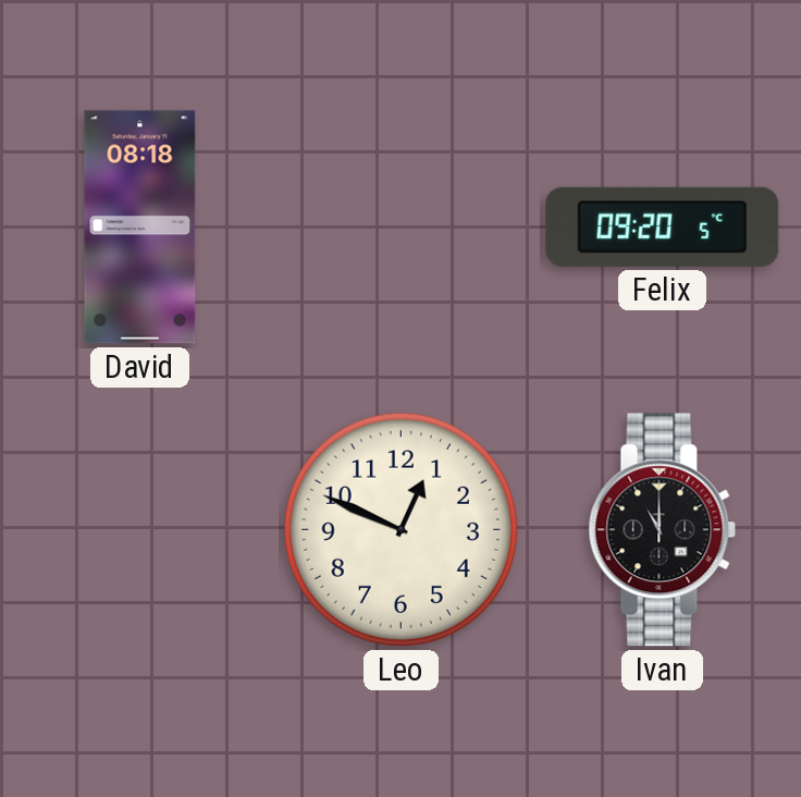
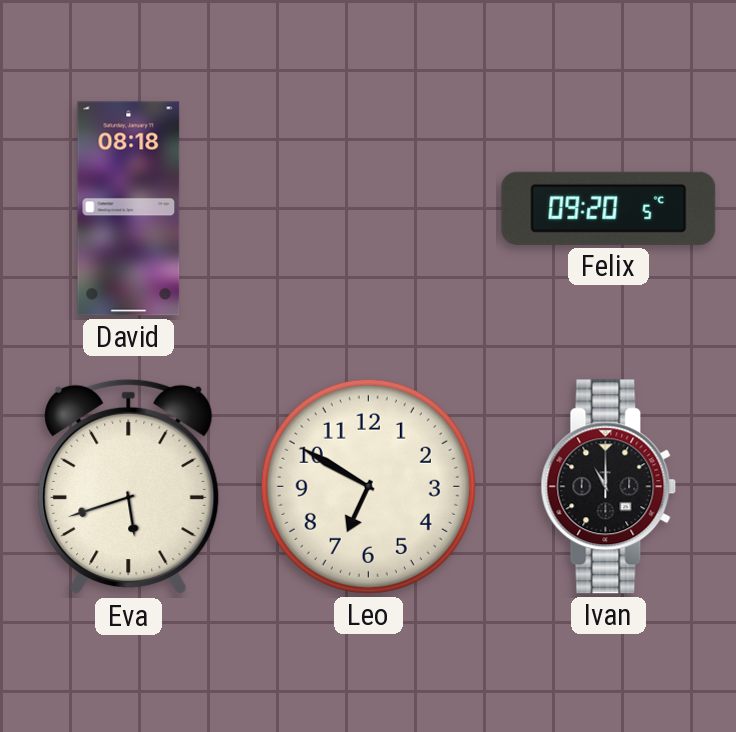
Eva: none -> 5:42
Leo: 12:49 -> 6:50
